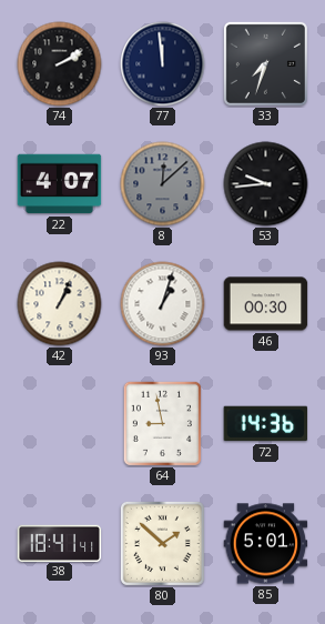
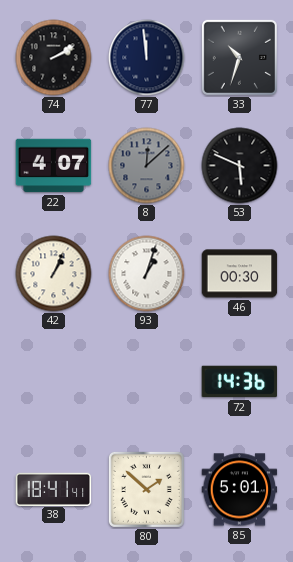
33: 7:33 -> 10:33
53: 9:44 -> 5:49
64: 8:58 -> none
